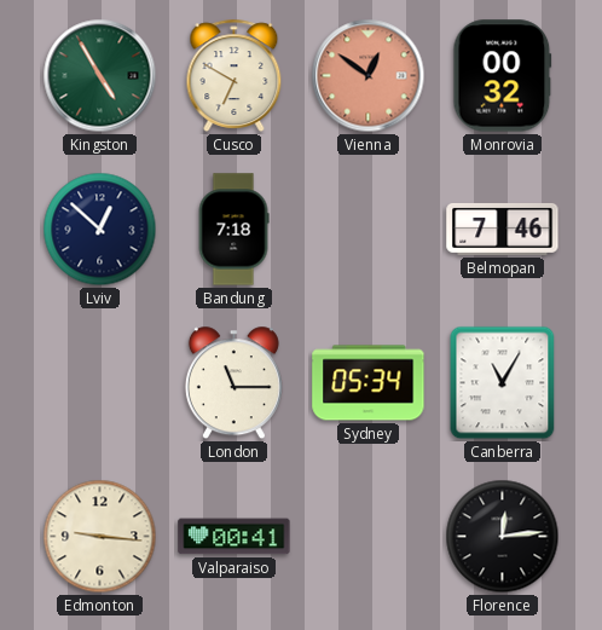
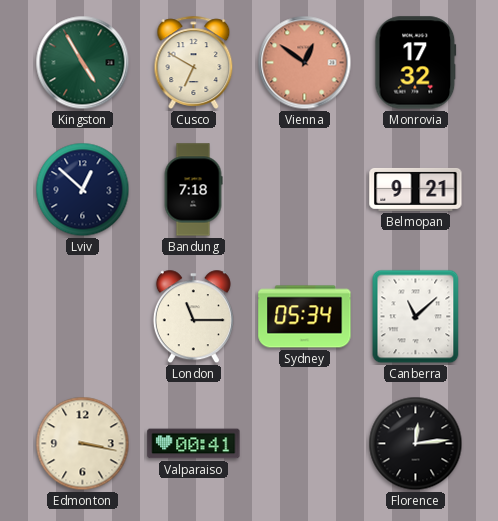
Monrovia: 00:32 -> 17:32
Belmopan: 7:46 -> 9:21
Canberra: 11:05 -> 11:08
Edmonton: 9:16 -> 3:17
